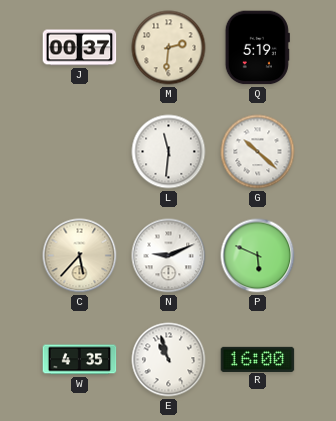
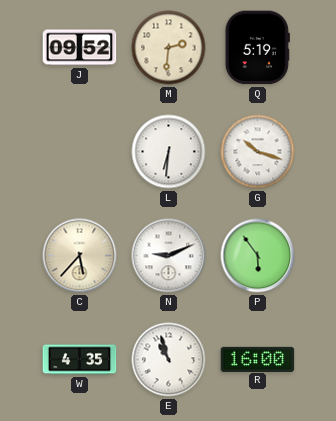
J: 00:37 -> 09:52
L: 11:31 -> 6:31
G: 10:22 -> 10:18
P: 5:49 -> 5:54
